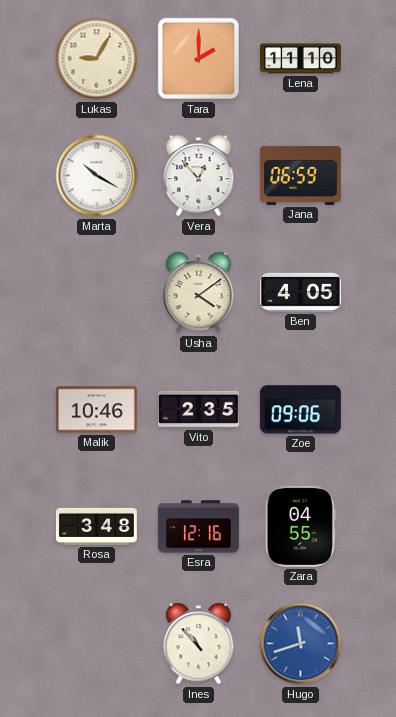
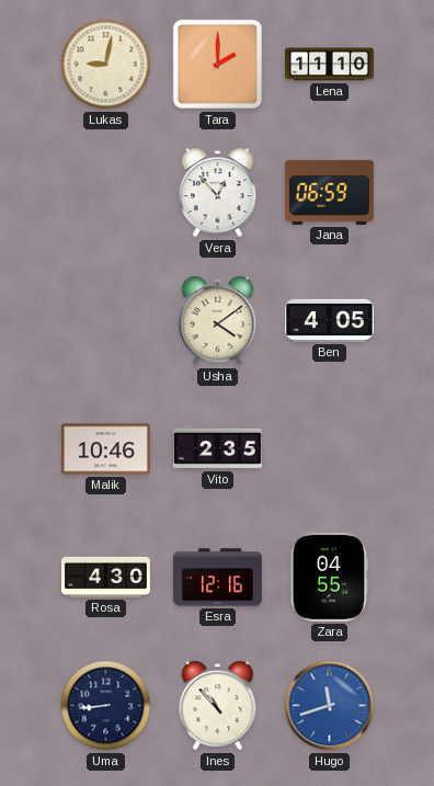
Lukas: 9:05 -> 9:02
Marta: 10:20 -> none
Zoe: 09:06 -> none
Rosa: 3:48 -> 4:30
Uma: none -> 8:44
